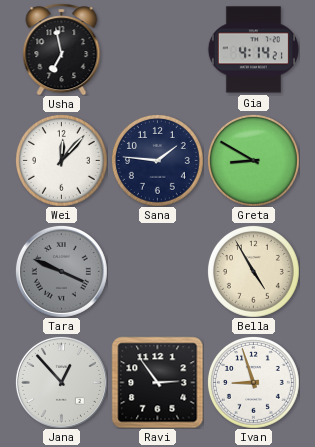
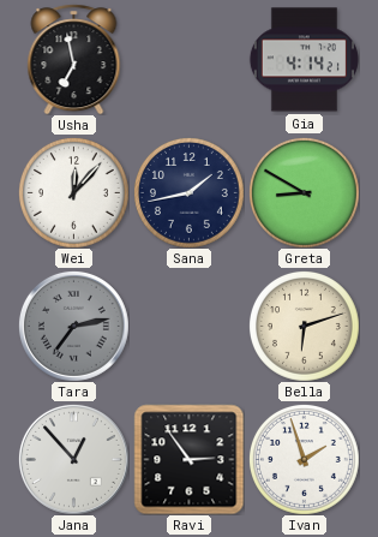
Sana: 1:46 -> 1:43
Tara: 3:49 -> 7:13
Bella: 4:55 -> 6:12
Ivan: 8:57 -> 1:57
